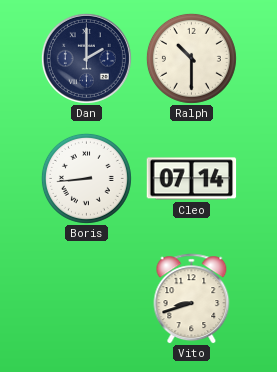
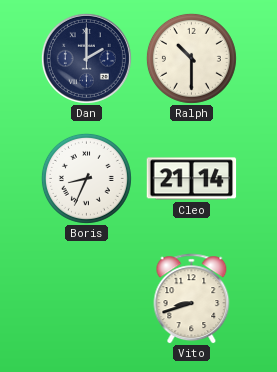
Boris: 8:44 -> 8:34
Cleo: 07:14 -> 21:14
